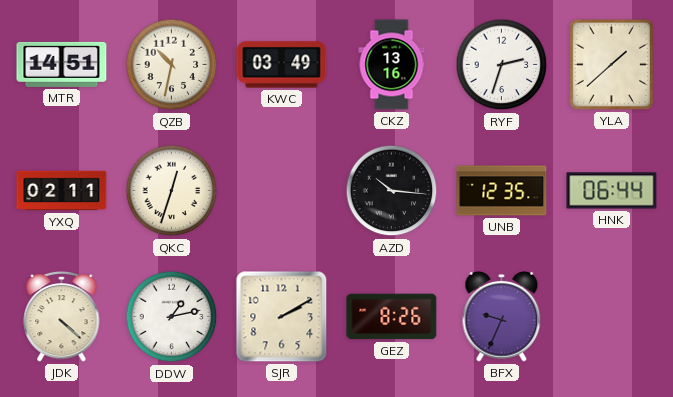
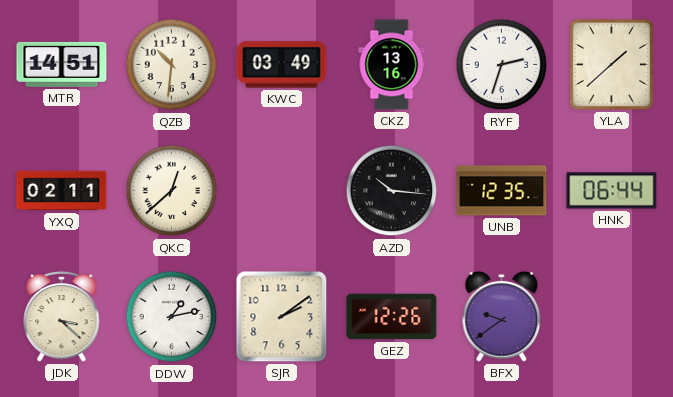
QZB: 10:32 -> 10:31
QKC: 12:33 -> 12:38
JDK: 4:22 -> 3:22
SJR: 2:10 -> 2:09
GEZ: 8:26 -> 12:26
BFX: 9:34 -> 9:39
